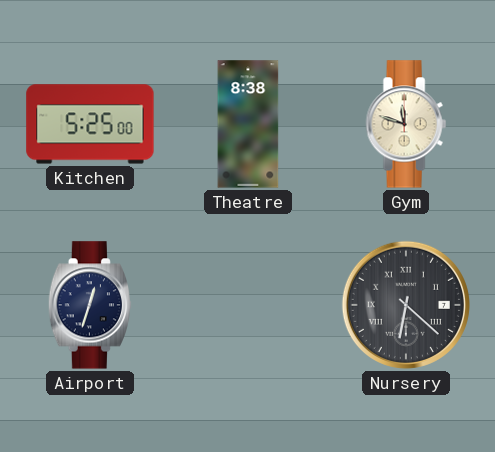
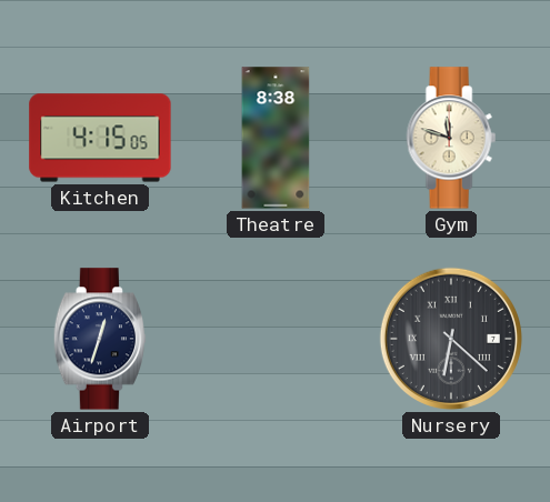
Kitchen: 5:25 -> 4:15
